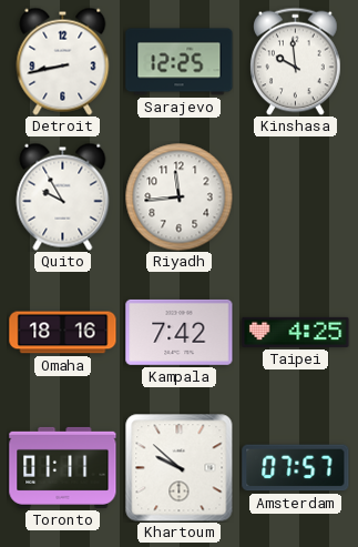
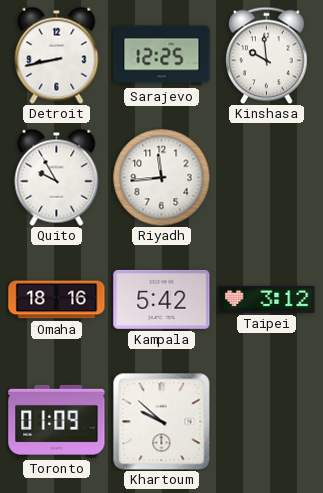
Kampala: 7:42 -> 5:42
Taipei: 4:25 -> 3:12
Toronto: 01:11 -> 01:09
Amsterdam: 07:57 -> none
